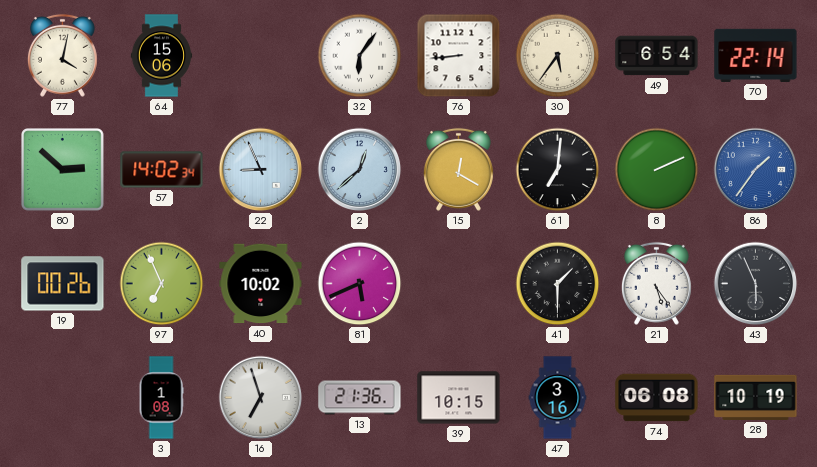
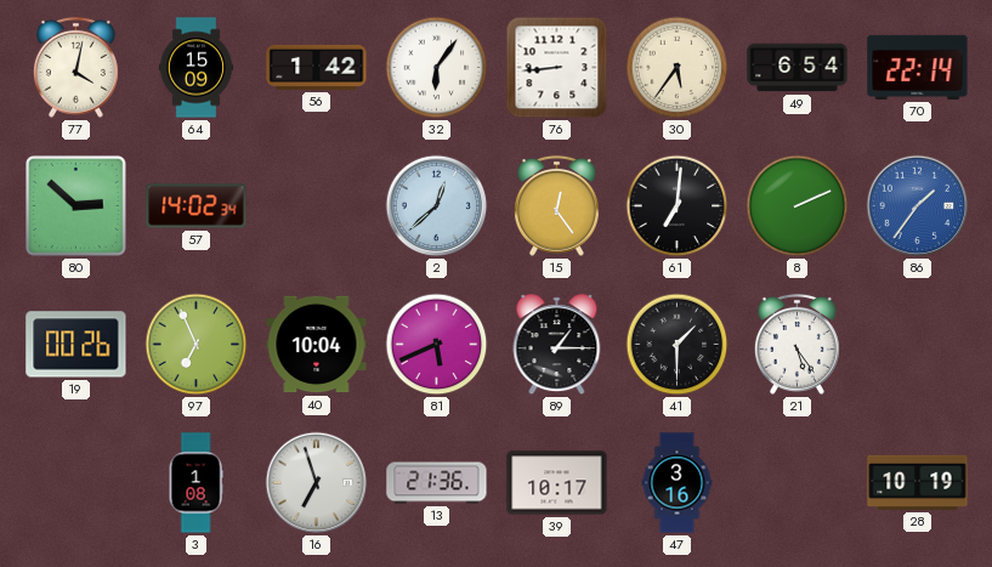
64: 15:06 -> 15:09
56: none -> 1:42
22: 8:56 -> none
15: 12:20 -> 12:24
40: 10:02 -> 10:04
89: none -> 1:15
43: 5:56 -> none
39: 10:15 -> 10:17
74: 06:08 -> none
